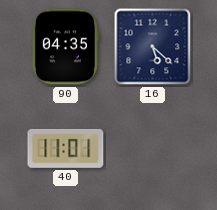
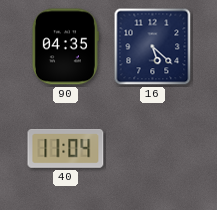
40: 11:01 -> 11:04
